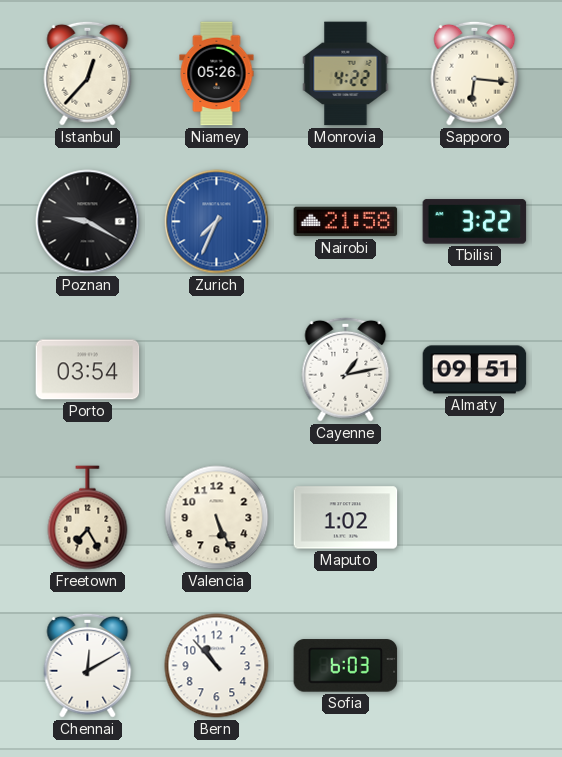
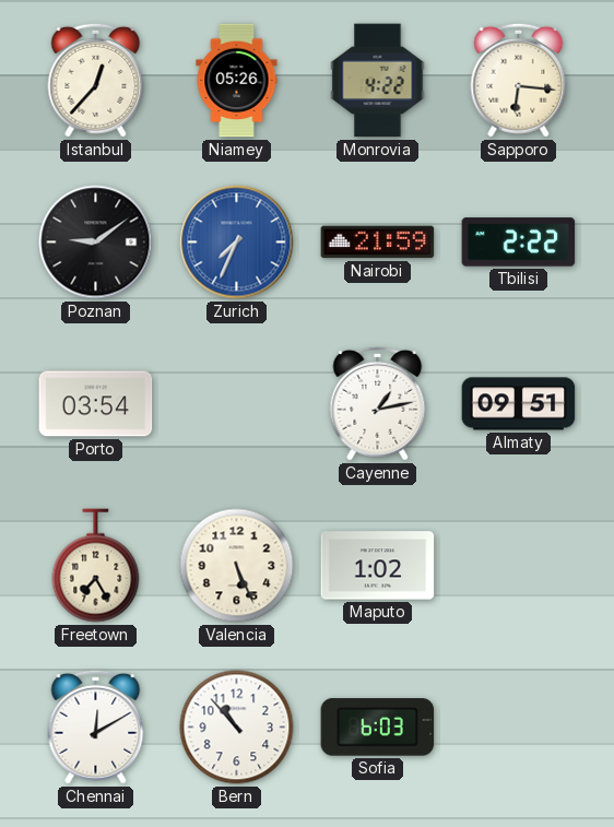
Poznan: 9:20 -> 9:09
Nairobi: 21:58 -> 21:59
Tbilisi: 3:22 -> 2:22
